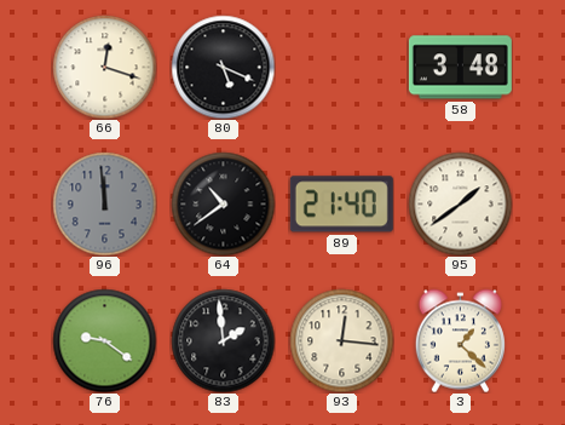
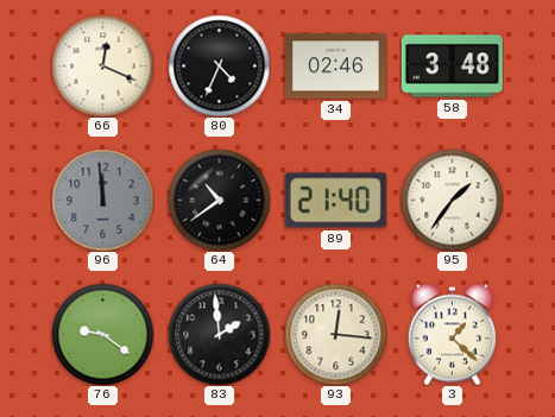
66: 12:18 -> 12:19
80: 5:19 -> 4:34
34: none -> 02:46
95: 1:39 -> 1:36
